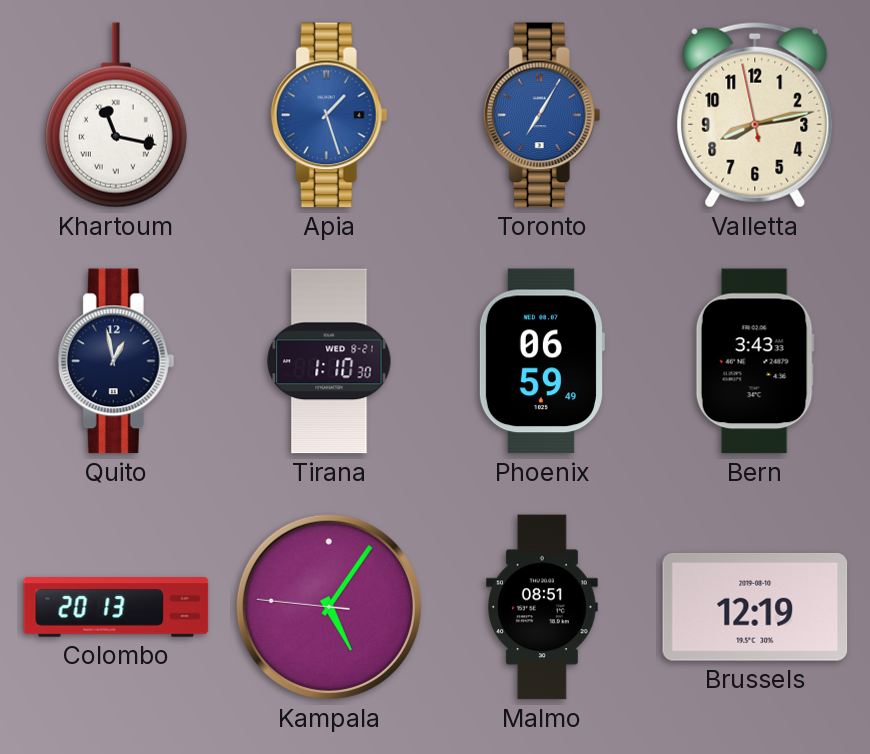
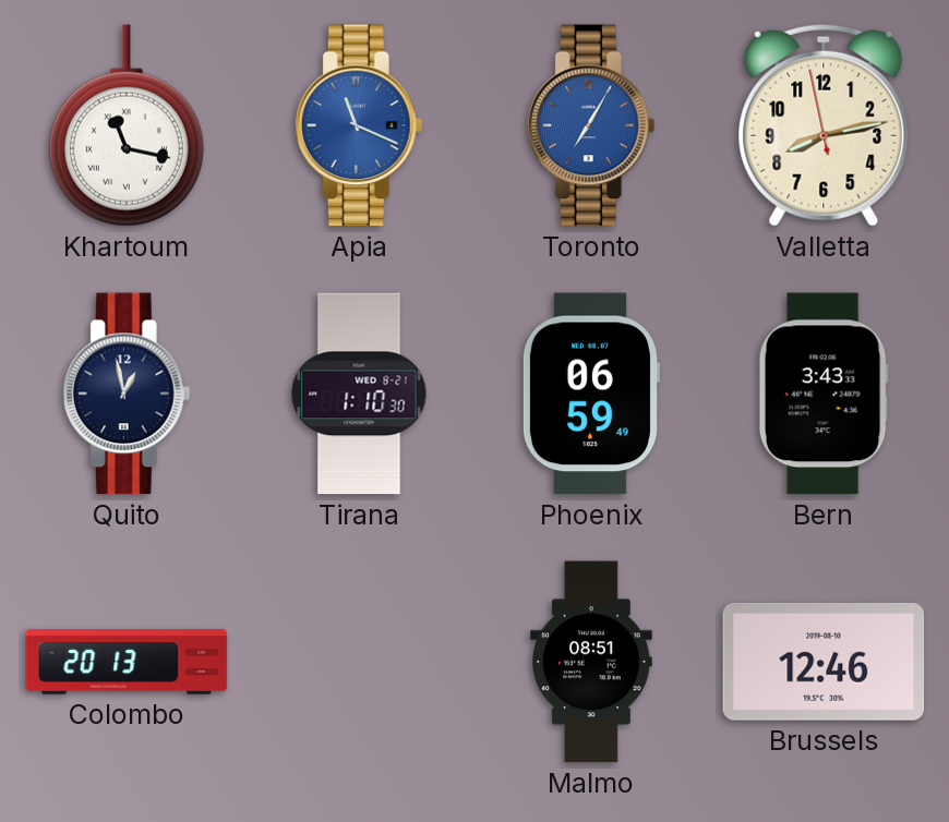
Apia: 1:27 -> 11:19
Kampala: 5:05 -> none
Brussels: 12:19 -> 12:46
